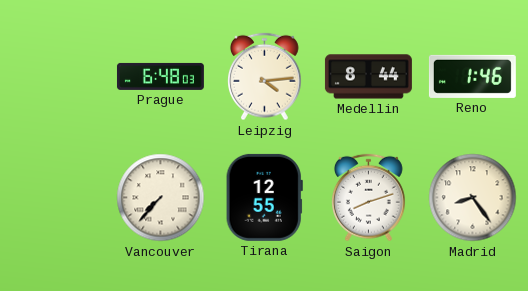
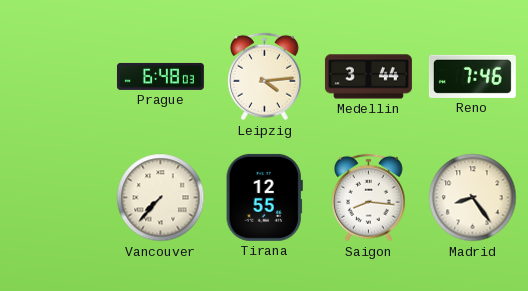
Medellin: 8:44 -> 3:44
Reno: 1:46 -> 7:46
Saigon: 8:12 -> 8:16
